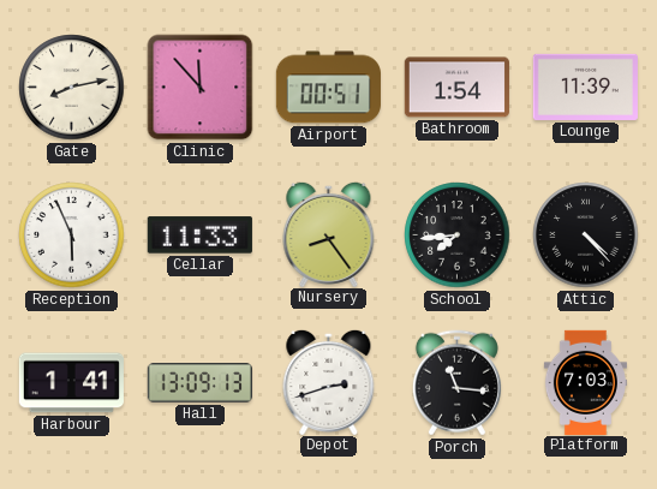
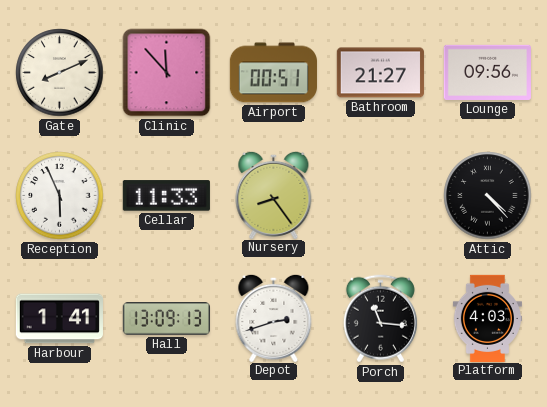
Gate: 8:13 -> 8:11
Bathroom: 1:54 -> 21:27
Lounge: 11:39 -> 09:56
School: 7:44 -> none
Platform: 7:03 -> 4:03
